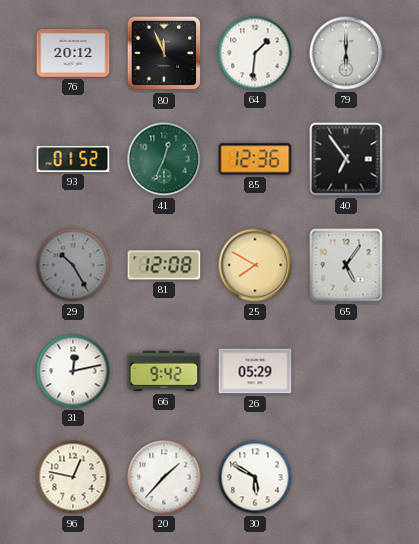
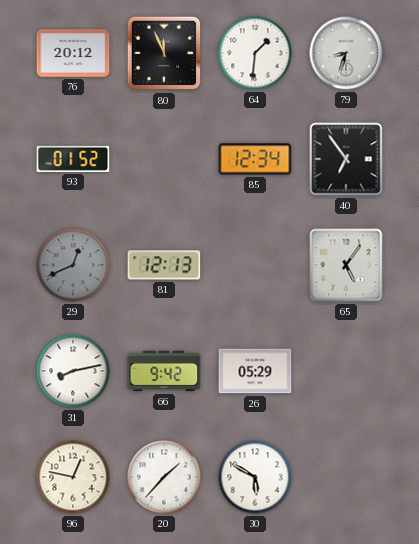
79: 6:00 -> 8:33
41: 12:34 -> none
85: 12:36 -> 12:34
29: 10:25 -> 12:41
81: 12:08 -> 12:13
25: 7:50 -> none
31: 12:13 -> 8:13
